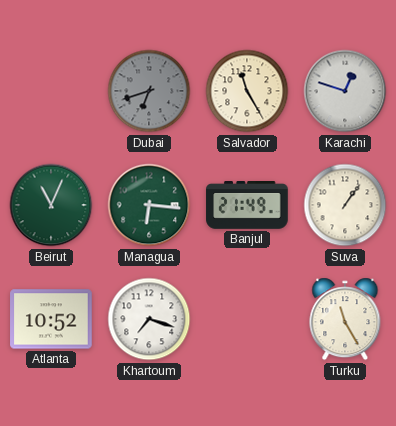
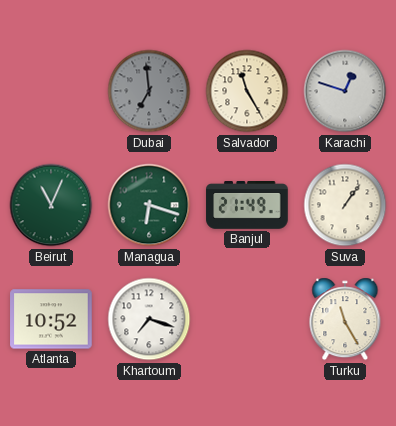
Dubai: 6:42 -> 6:59
Managua: 6:16 -> 6:18
